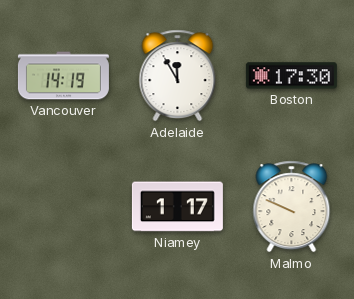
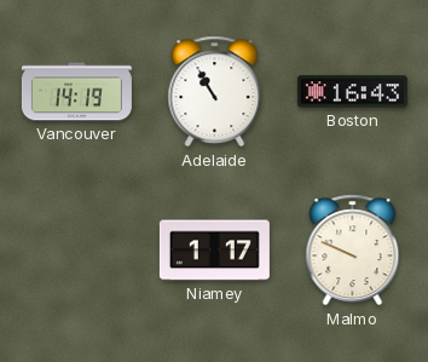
Adelaide: 11:55 -> 10:55
Boston: 17:30 -> 16:43
